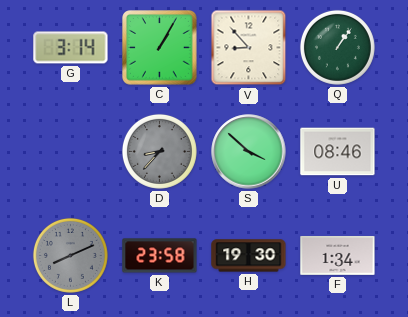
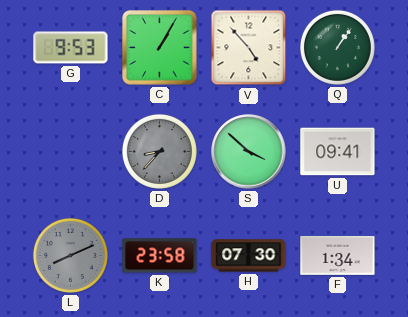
G: 3:14 -> 9:53
V: 8:53 -> 4:53
U: 08:46 -> 09:41
H: 19:30 -> 07:30
